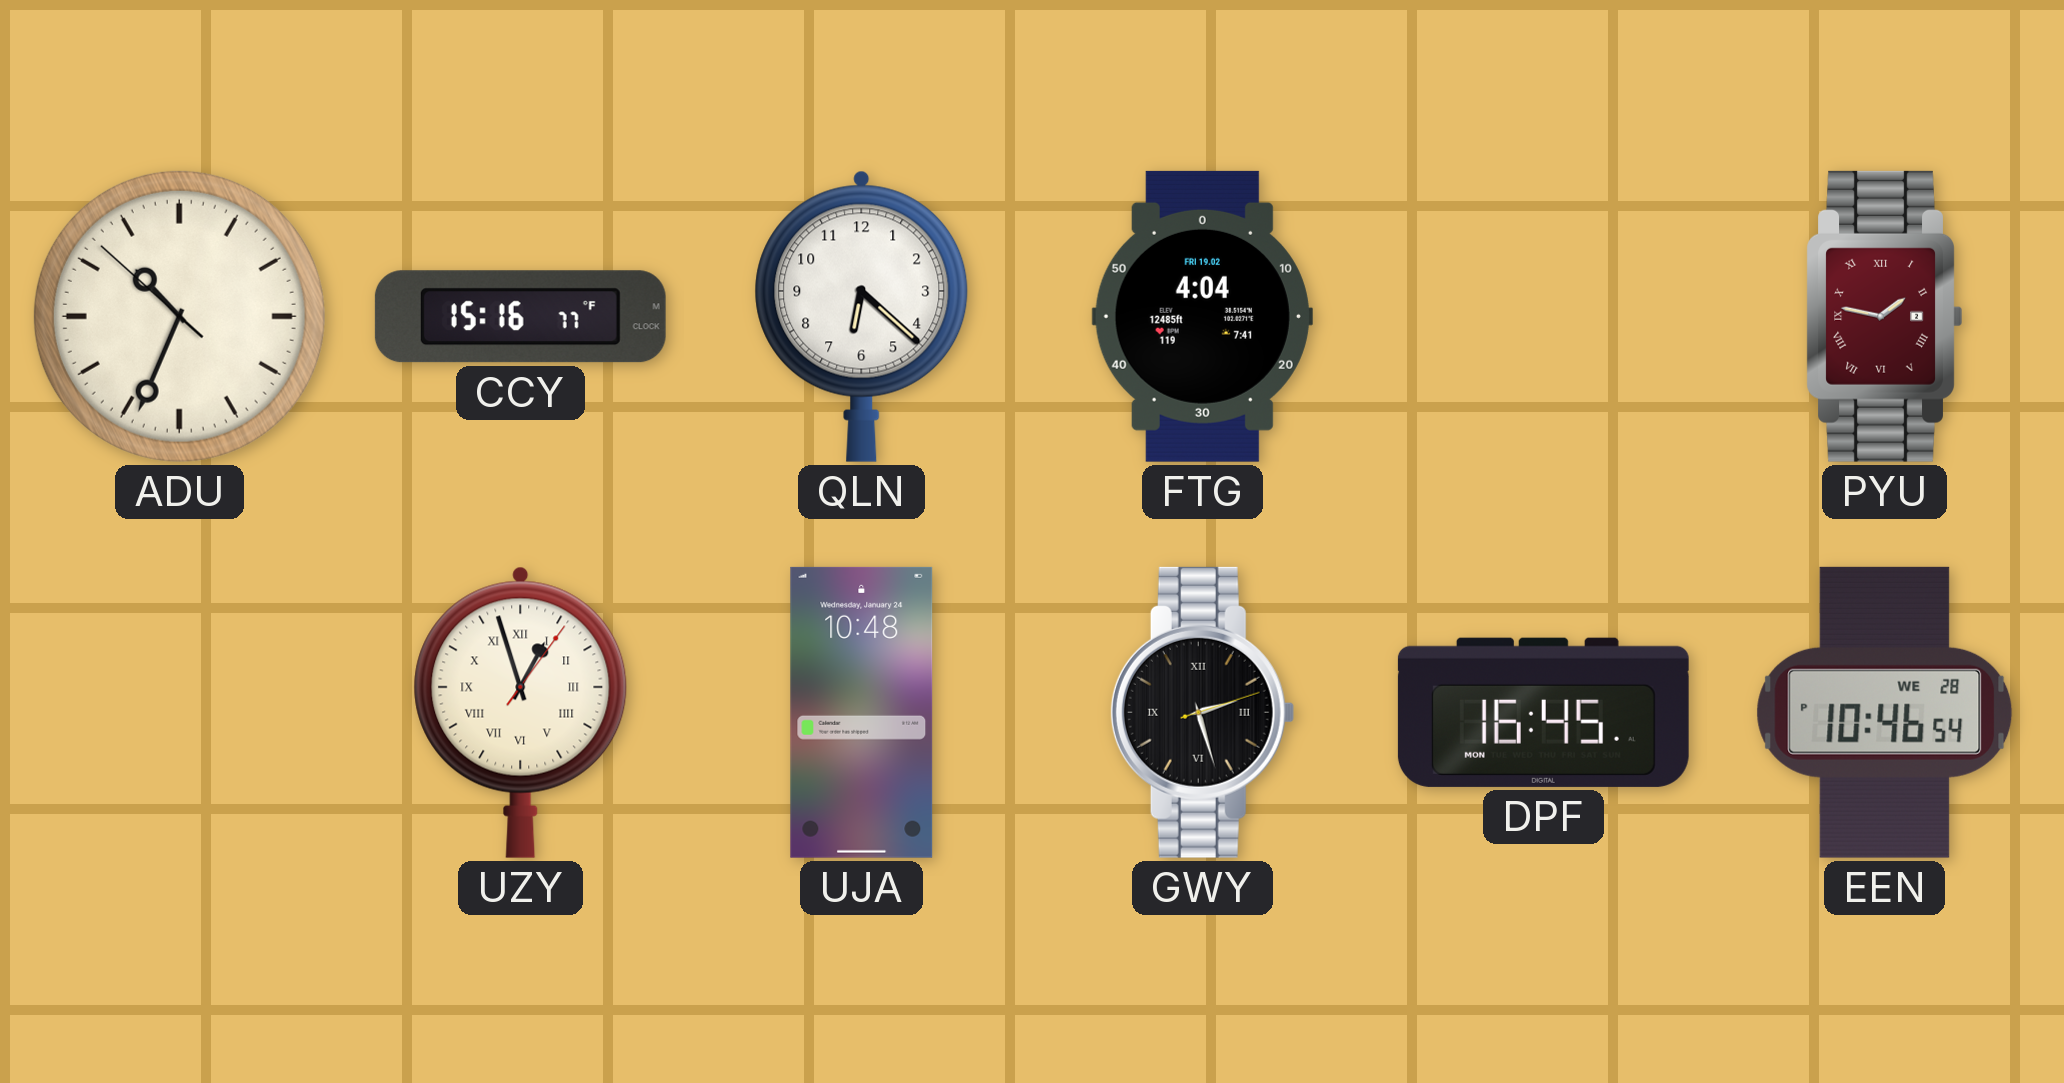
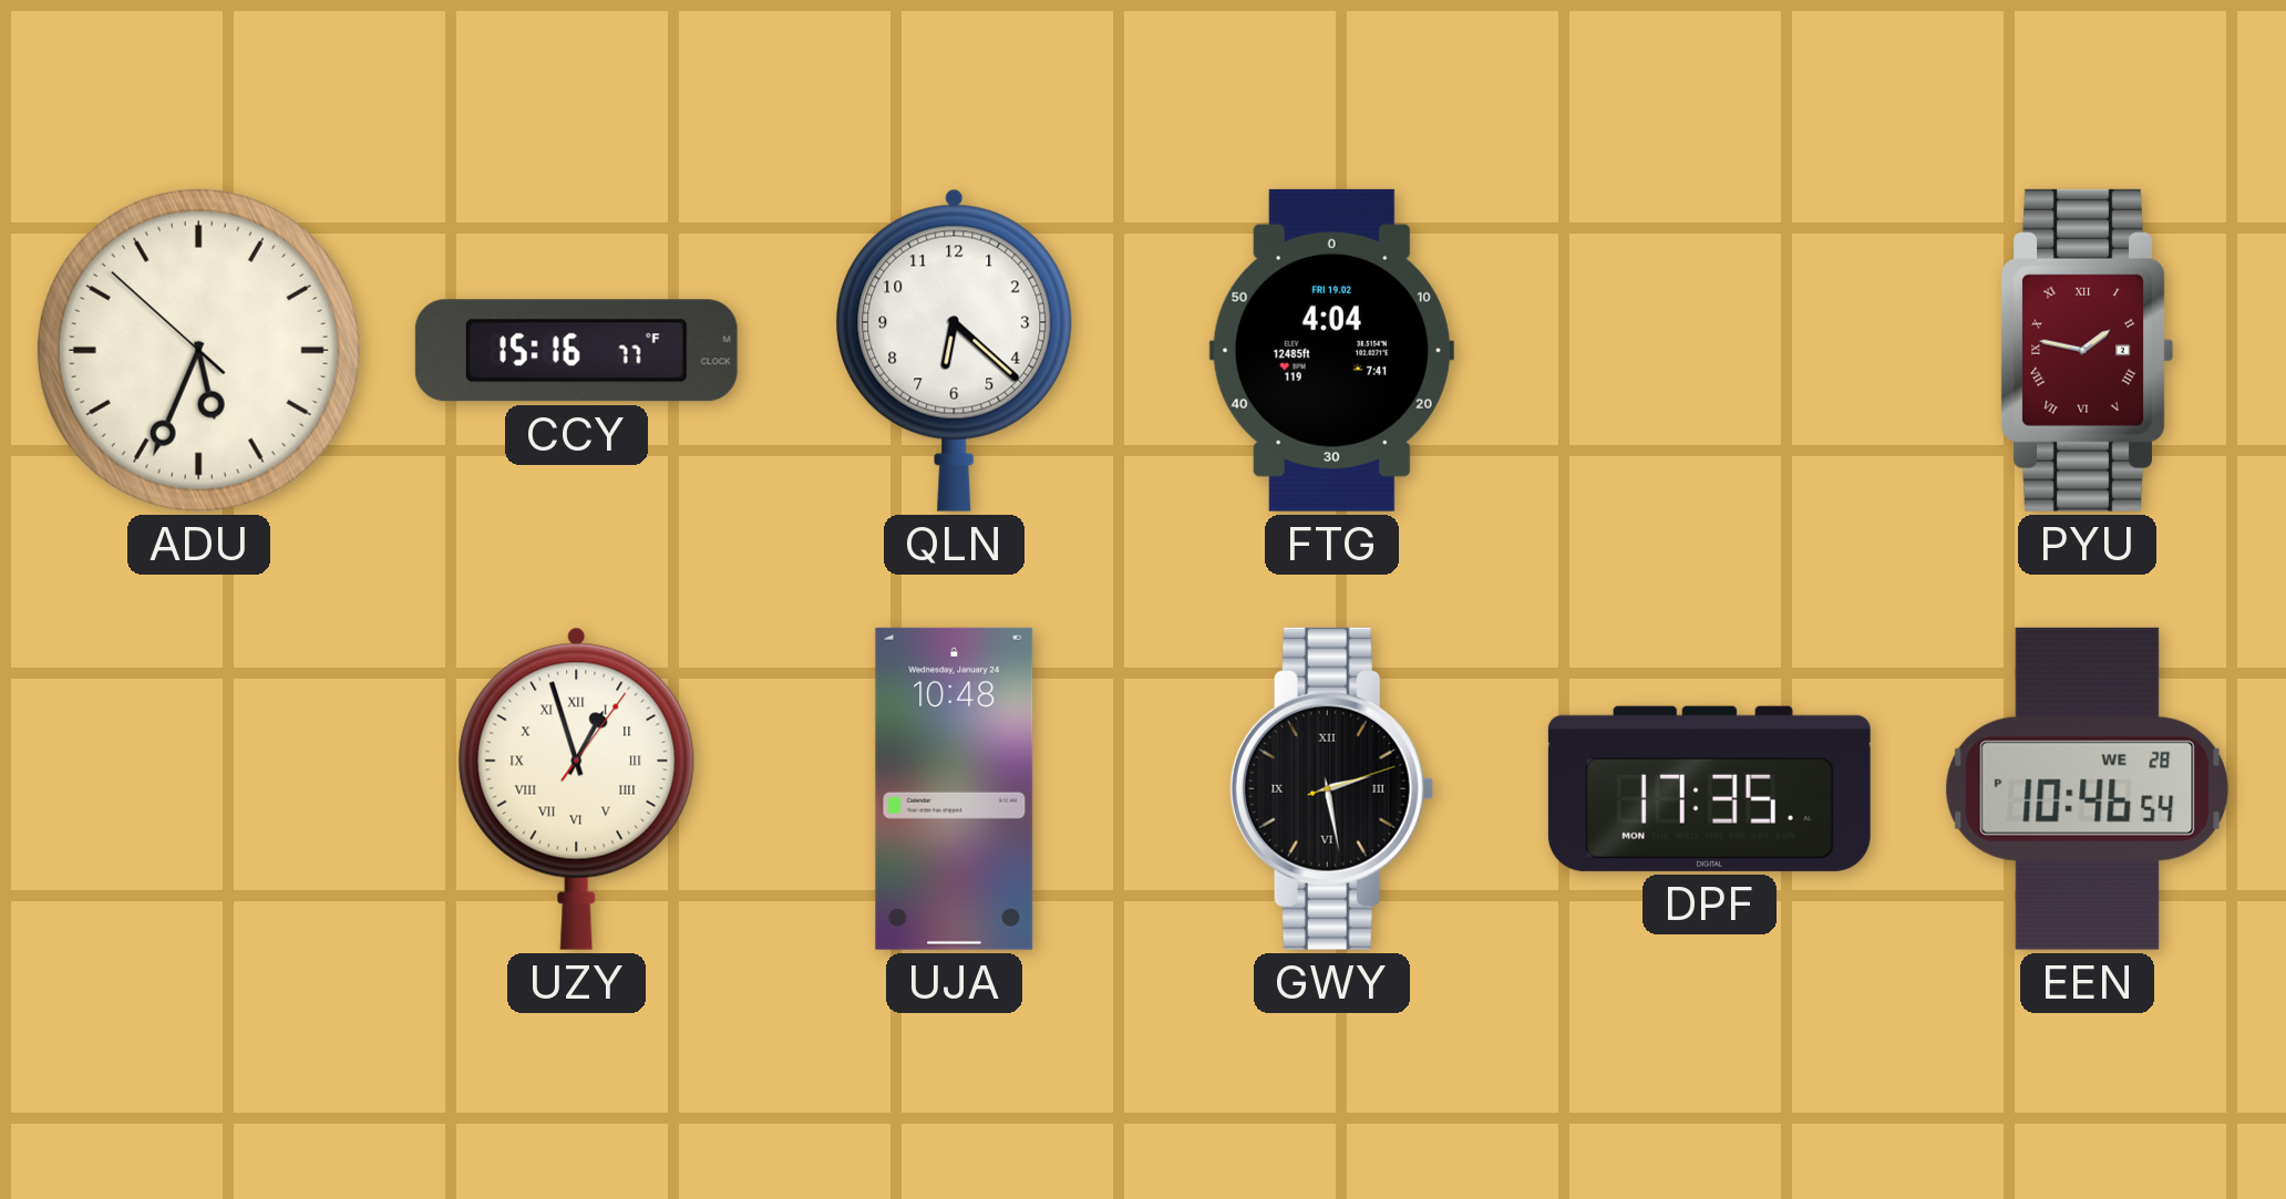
ADU: 10:33 -> 5:33
GWY: 2:27 -> 2:28
DPF: 16:45 -> 17:35
